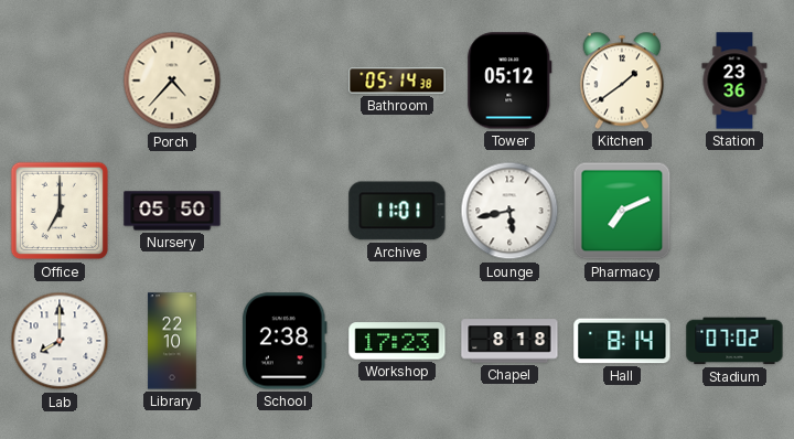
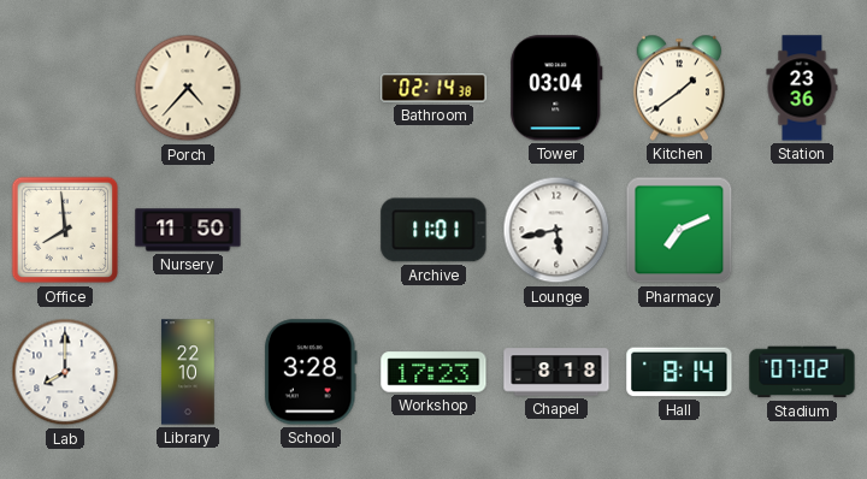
Bathroom: 05:14 -> 02:14
Tower: 05:12 -> 03:04
Office: 7:00 -> 7:59
Nursery: 05:50 -> 11:50
School: 2:38 -> 3:28
